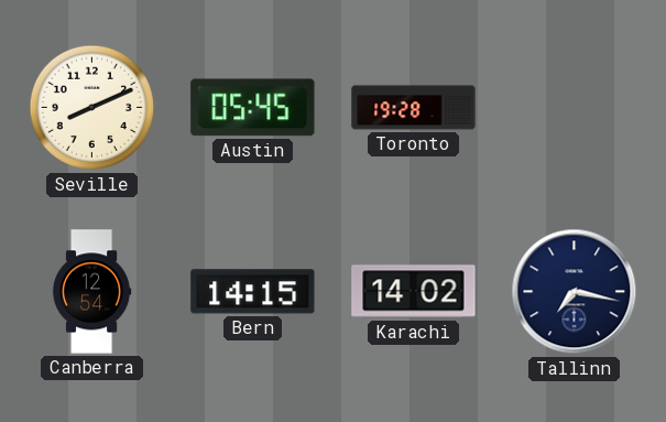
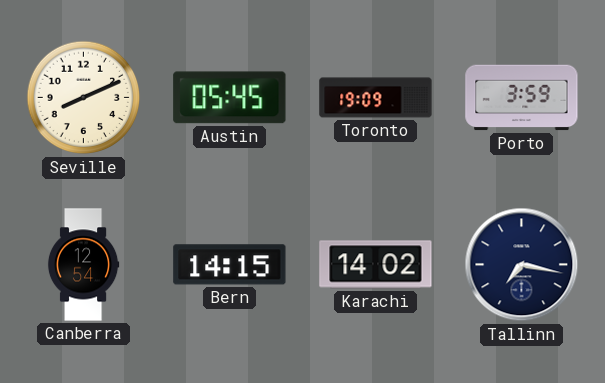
Toronto: 19:28 -> 19:09
Porto: none -> 3:59
